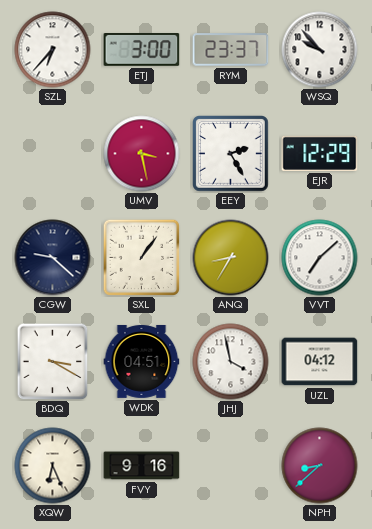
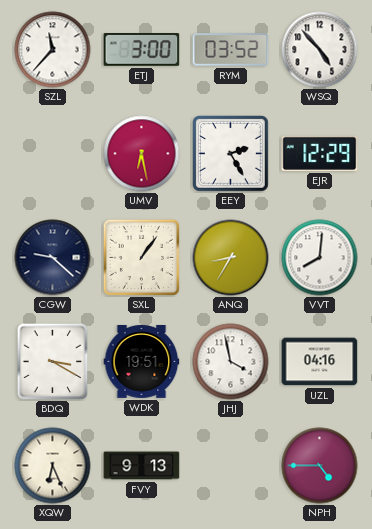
SZL: 6:37 -> 11:37
RYM: 23:37 -> 03:52
WSQ: 9:53 -> 4:53
UMV: 3:28 -> 6:28
VVT: 7:08 -> 8:01
WDK: 04:51 -> 19:51
UZL: 04:12 -> 04:16
FVY: 9:16 -> 9:13
NPH: 8:38 -> 4:45
